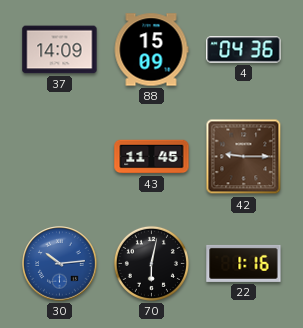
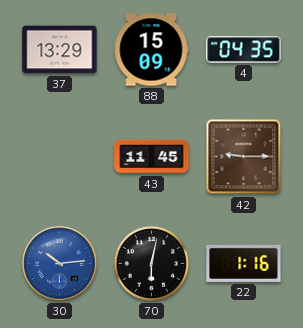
37: 14:09 -> 13:29
4: 04:36 -> 04:35
